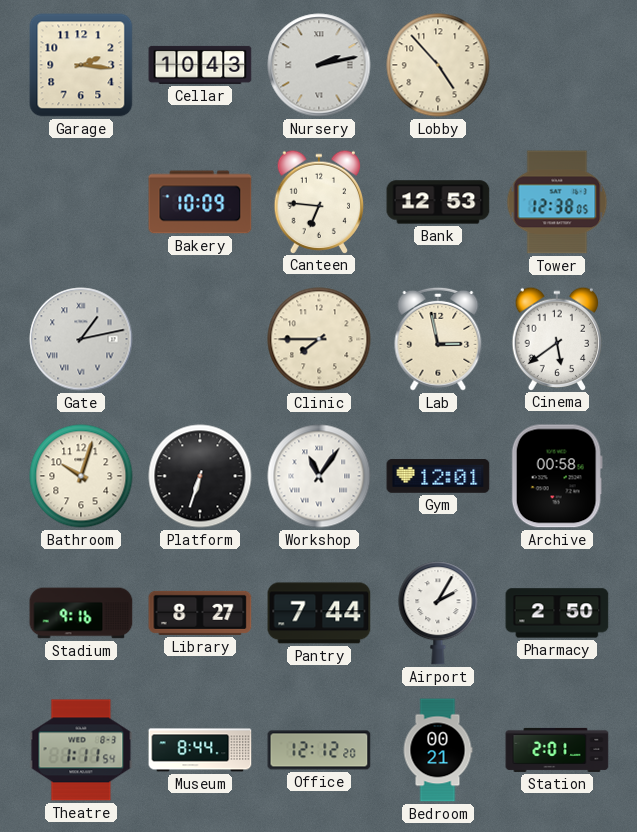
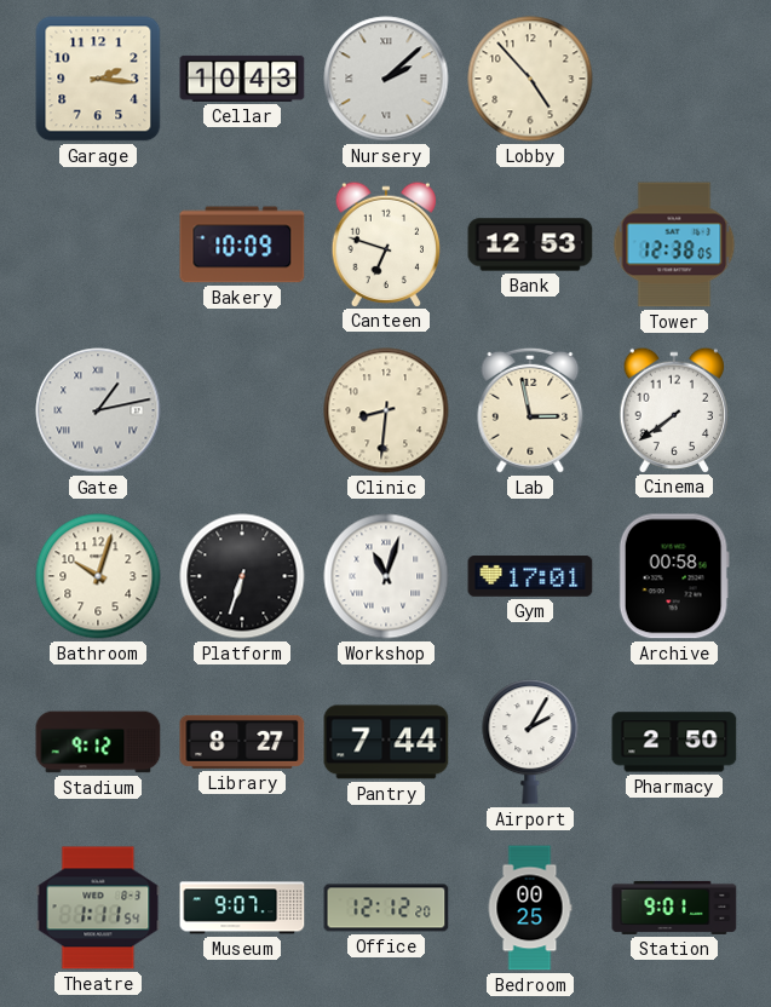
Nursery: 2:13 -> 2:08
Canteen: 6:46 -> 6:48
Clinic: 7:45 -> 8:31
Cinema: 5:39 -> 7:39
Workshop: 11:06 -> 11:03
Gym: 12:01 -> 17:01
Stadium: 9:16 -> 9:12
Museum: 8:44 -> 9:07
Bedroom: 00:21 -> 00:25
Station: 2:01 -> 9:01
